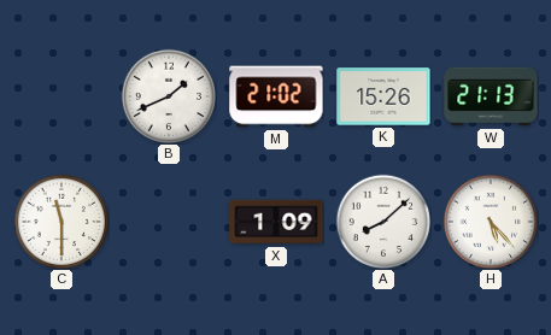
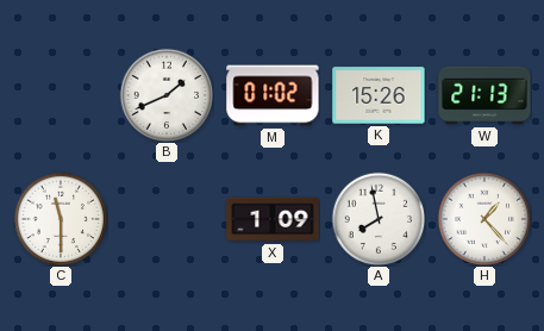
M: 21:02 -> 01:02
A: 8:08 -> 7:58
H: 5:23 -> 1:23
